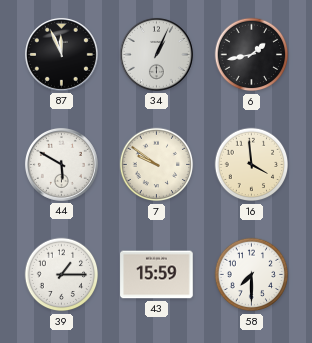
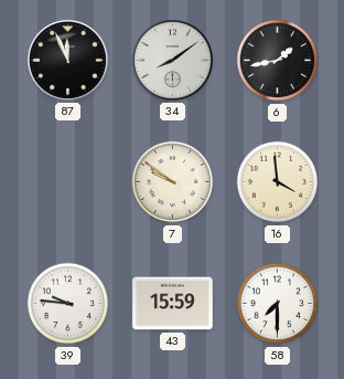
34: 1:04 -> 8:09
44: 5:50 -> none
39: 1:15 -> 9:46
